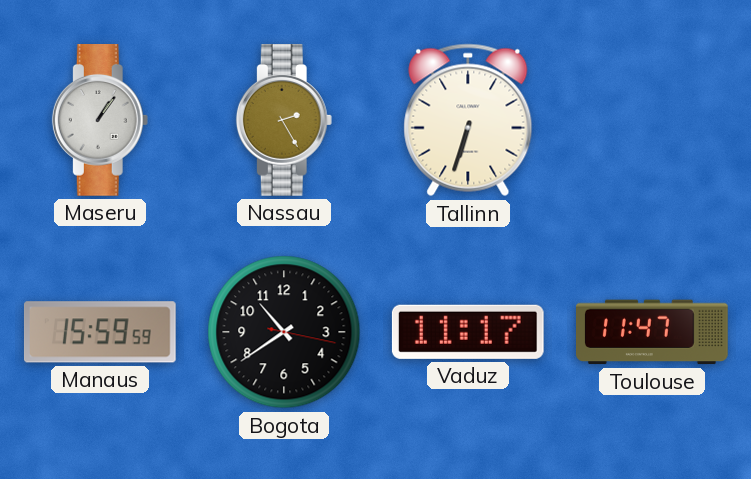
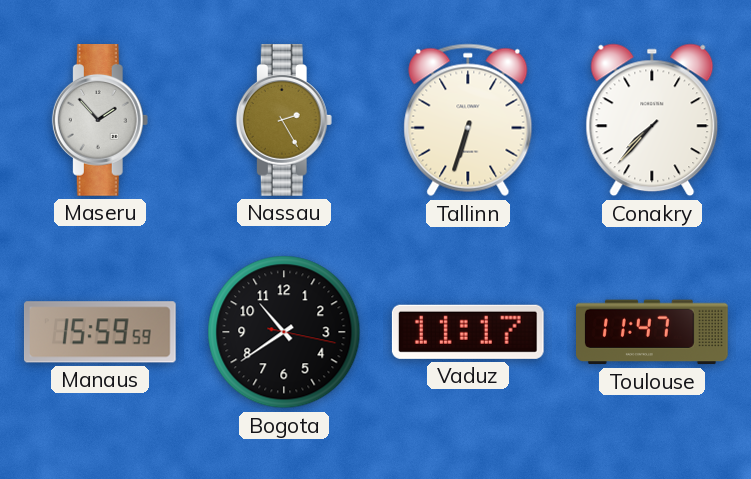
Maseru: 1:06 -> 1:53
Conakry: none -> 7:37
